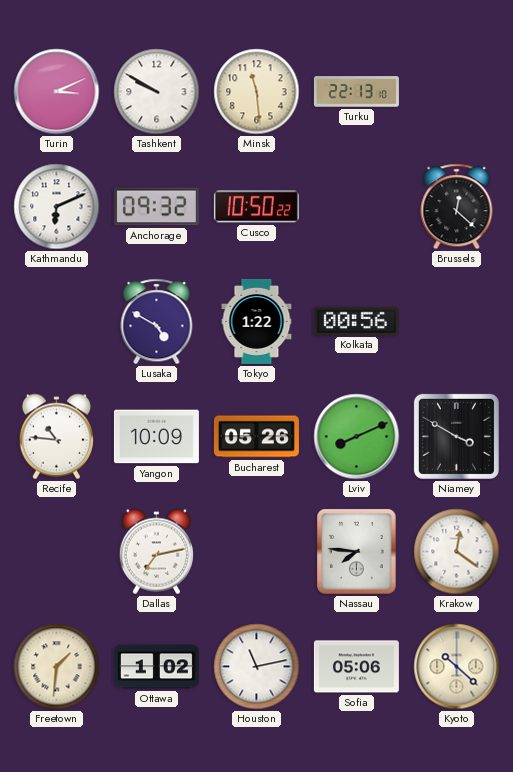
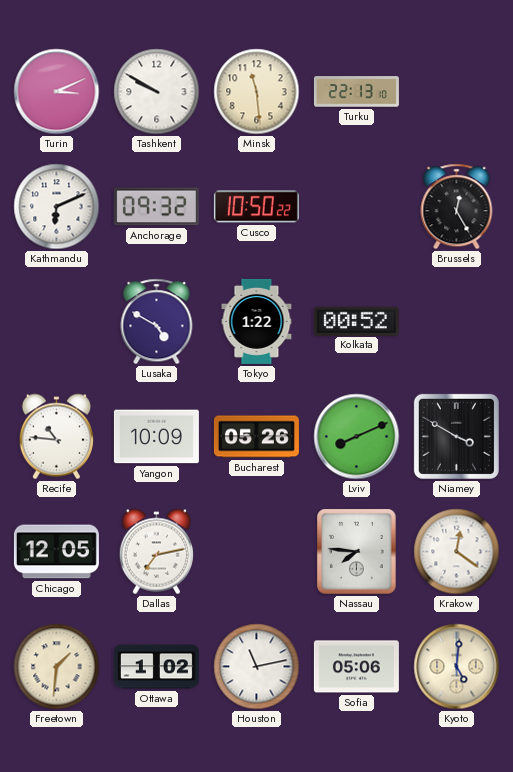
Brussels: 12:22 -> 12:25
Kolkata: 00:56 -> 00:52
Chicago: none -> 12:05
Kyoto: 10:22 -> 5:01
